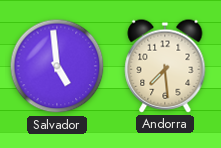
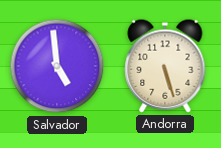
Andorra: 7:29 -> 5:27
